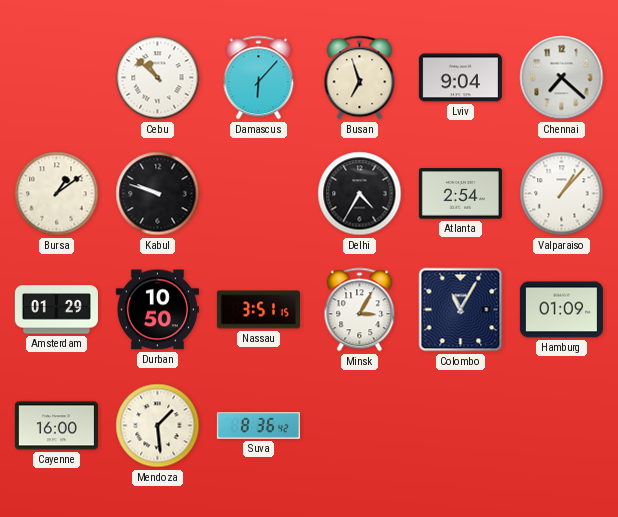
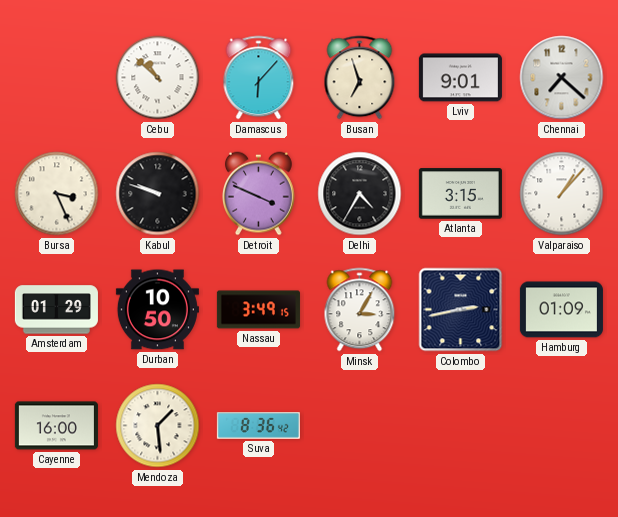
Lviv: 9:04 -> 9:01
Bursa: 1:09 -> 3:26
Detroit: none -> 3:49
Atlanta: 2:54 -> 3:15
Nassau: 3:51 -> 3:49
Colombo: 11:05 -> 2:43
